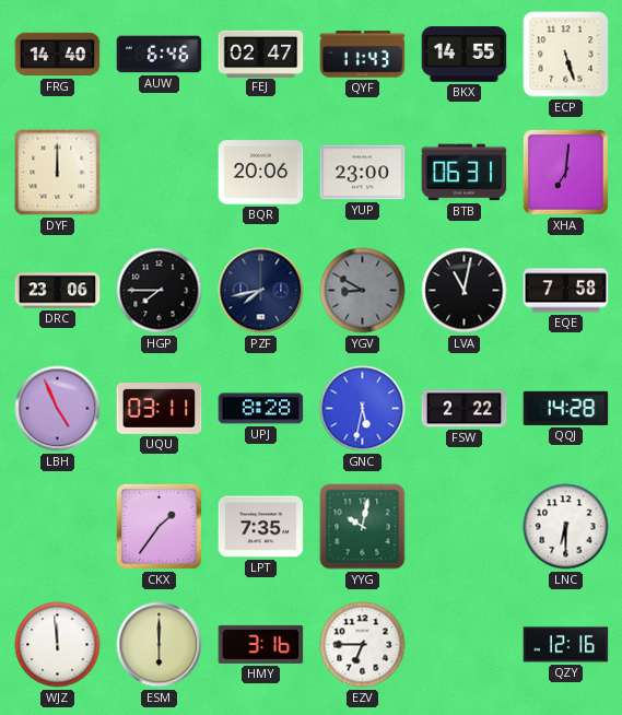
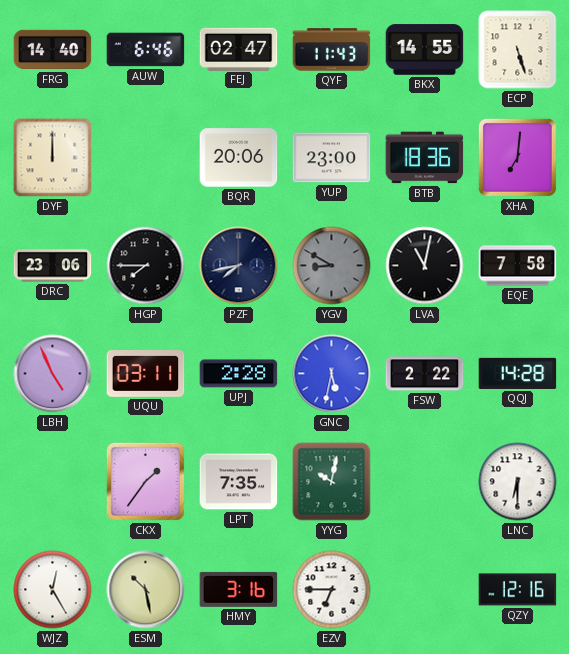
BTB: 06:31 -> 18:36
UPJ: 8:28 -> 2:28
WJZ: 11:59 -> 12:25
ESM: 6:00 -> 10:28
